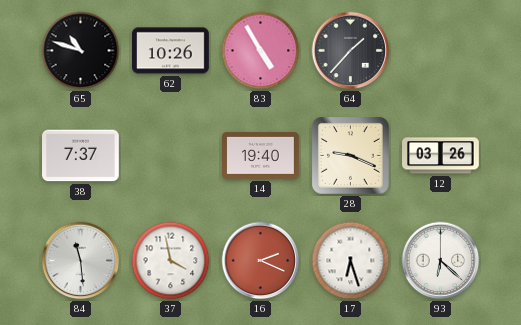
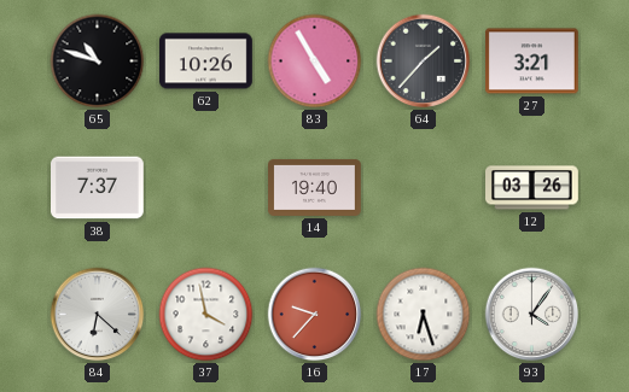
27: none -> 3:21
28: 9:19 -> none
84: 11:29 -> 6:22
16: 2:19 -> 9:37
93: 6:22 -> 4:06
